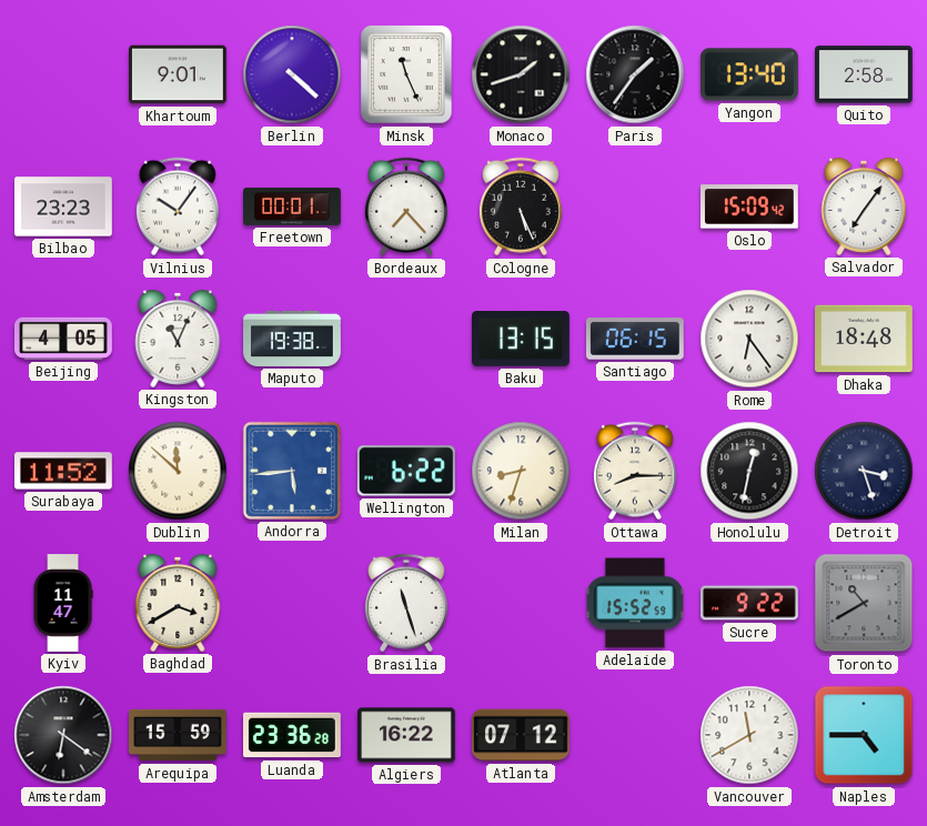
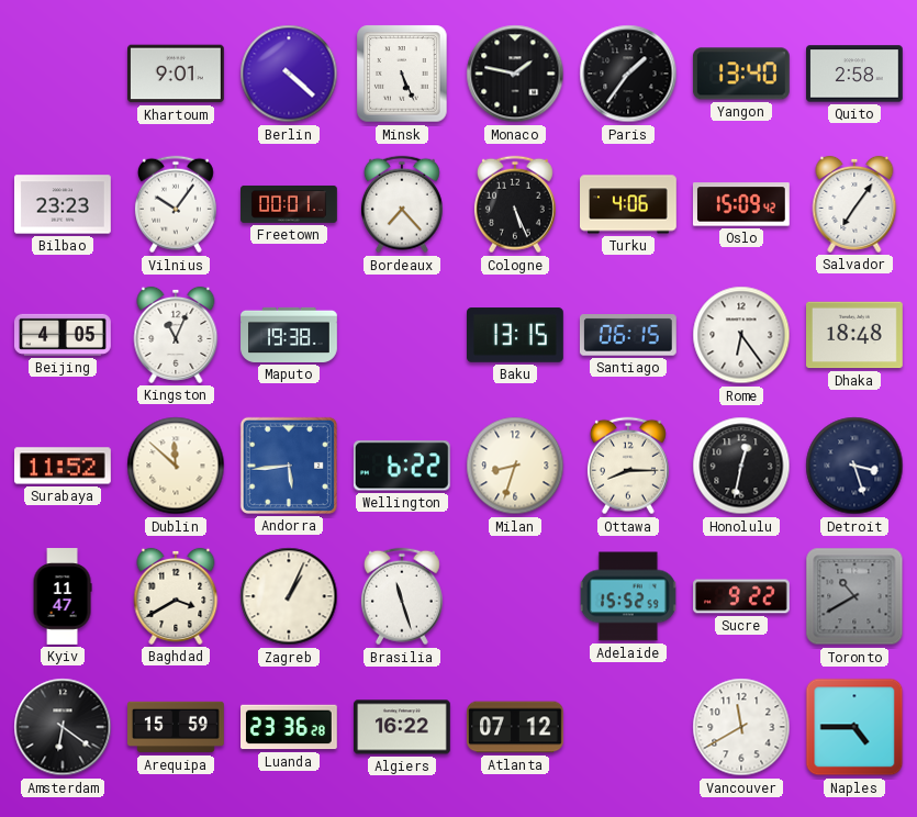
Minsk: 11:26 -> 5:26
Monaco: 1:42 -> 1:47
Turku: none -> 4:06
Zagreb: none -> 1:04
